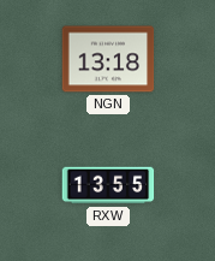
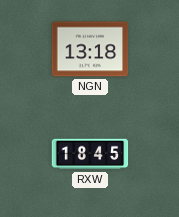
RXW: 13:55 -> 18:45
